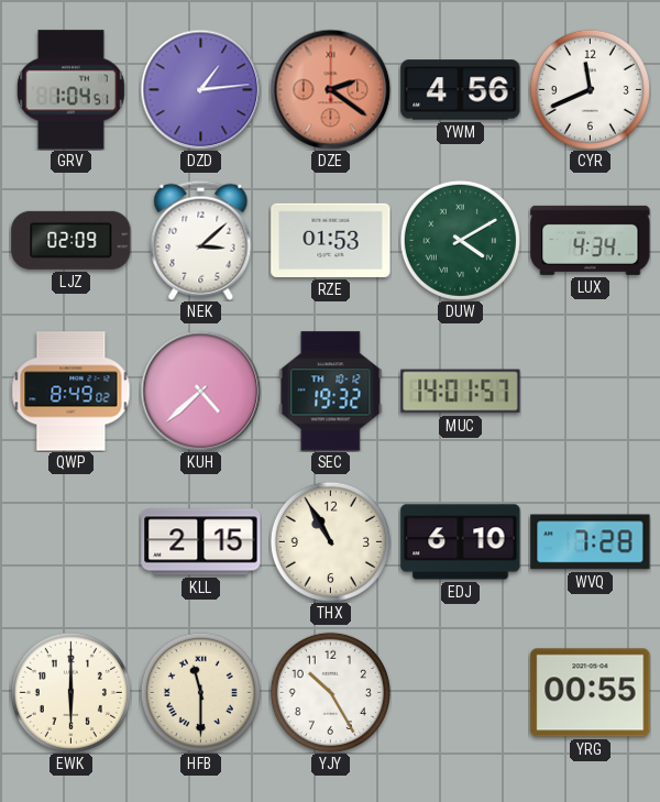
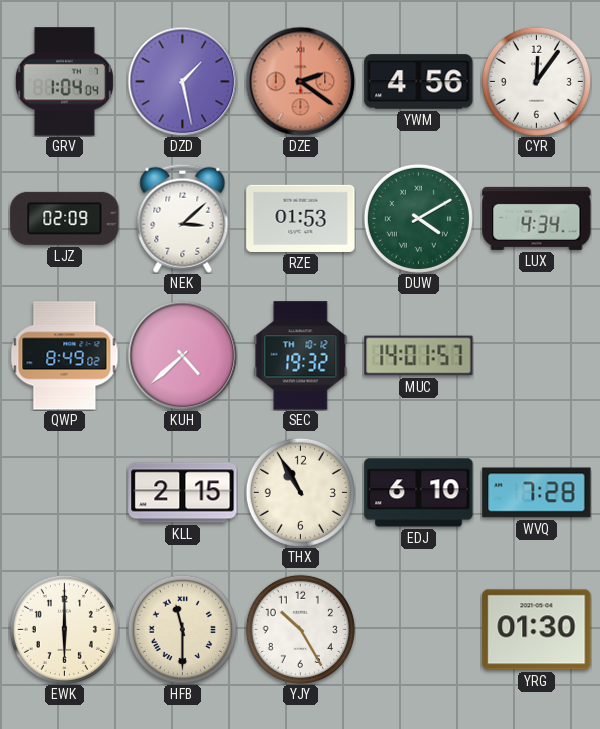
GRV: 1:04:51 -> 1:04:04
DZD: 1:14 -> 1:28
CYR: 11:41 -> 12:06
YRG: 00:55 -> 01:30
